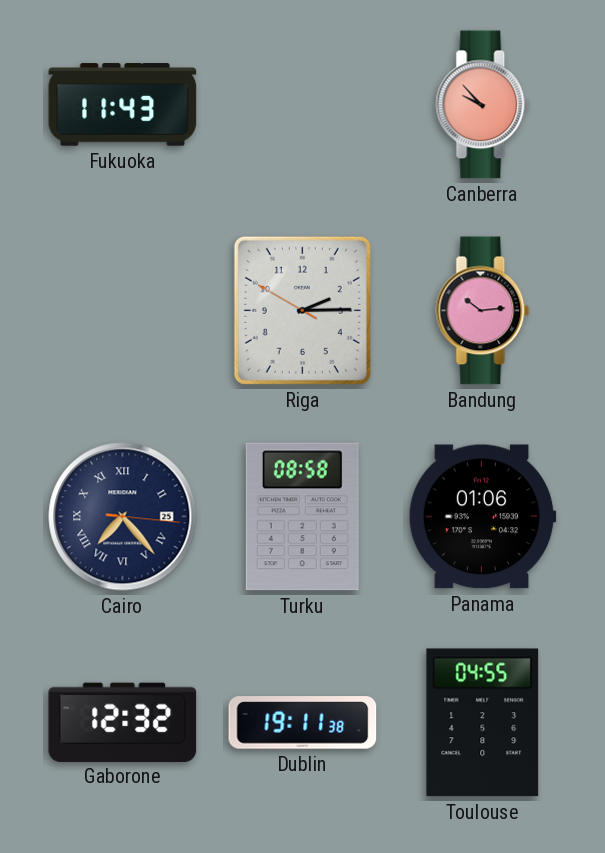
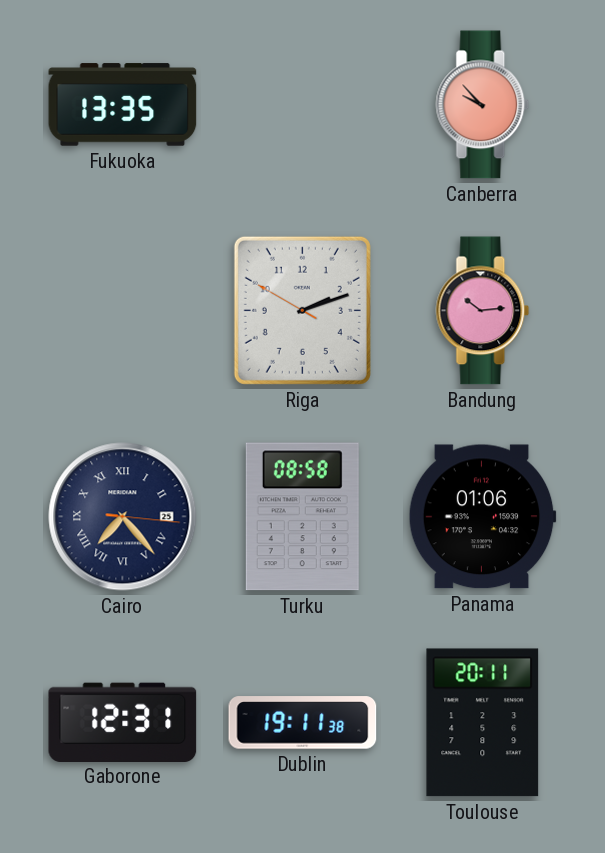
Fukuoka: 11:43 -> 13:35
Riga: 2:14 -> 2:11
Gaborone: 12:32 -> 12:31
Toulouse: 04:55 -> 20:11
